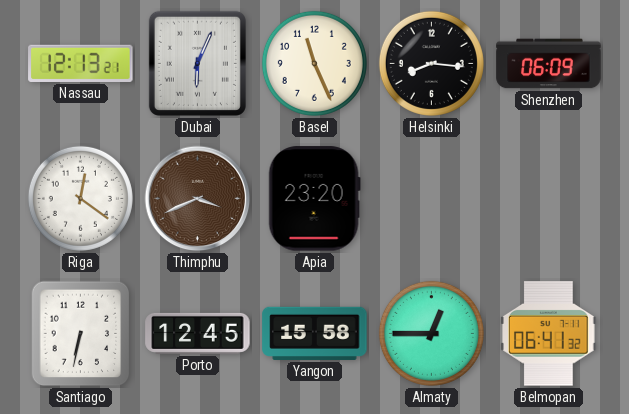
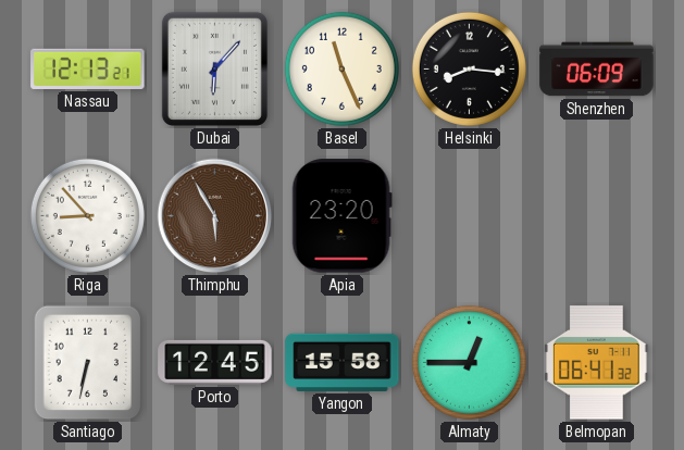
Dubai: 6:04 -> 6:07
Riga: 12:21 -> 8:53
Thimphu: 3:41 -> 5:55
